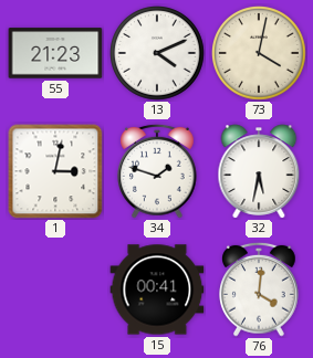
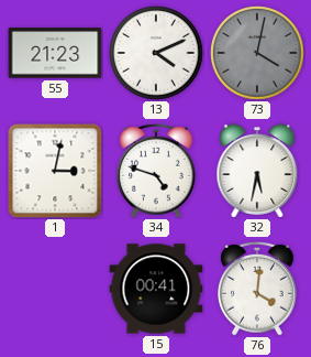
73 dial: cream -> grey
34: 1:48 -> 4:48
